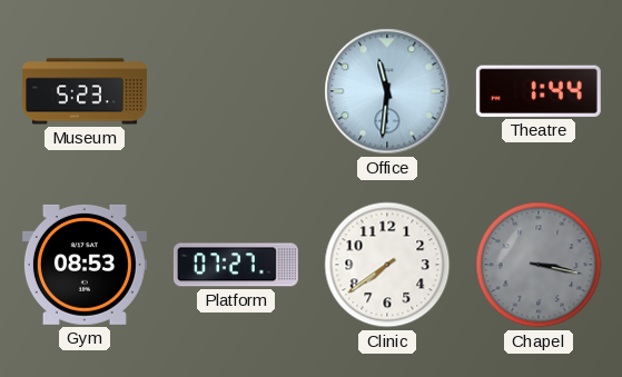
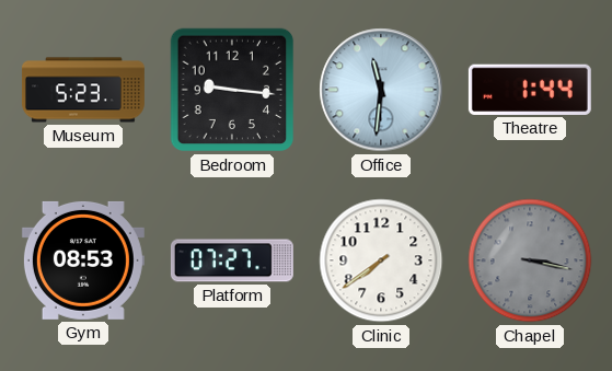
Bedroom: none -> 9:16
